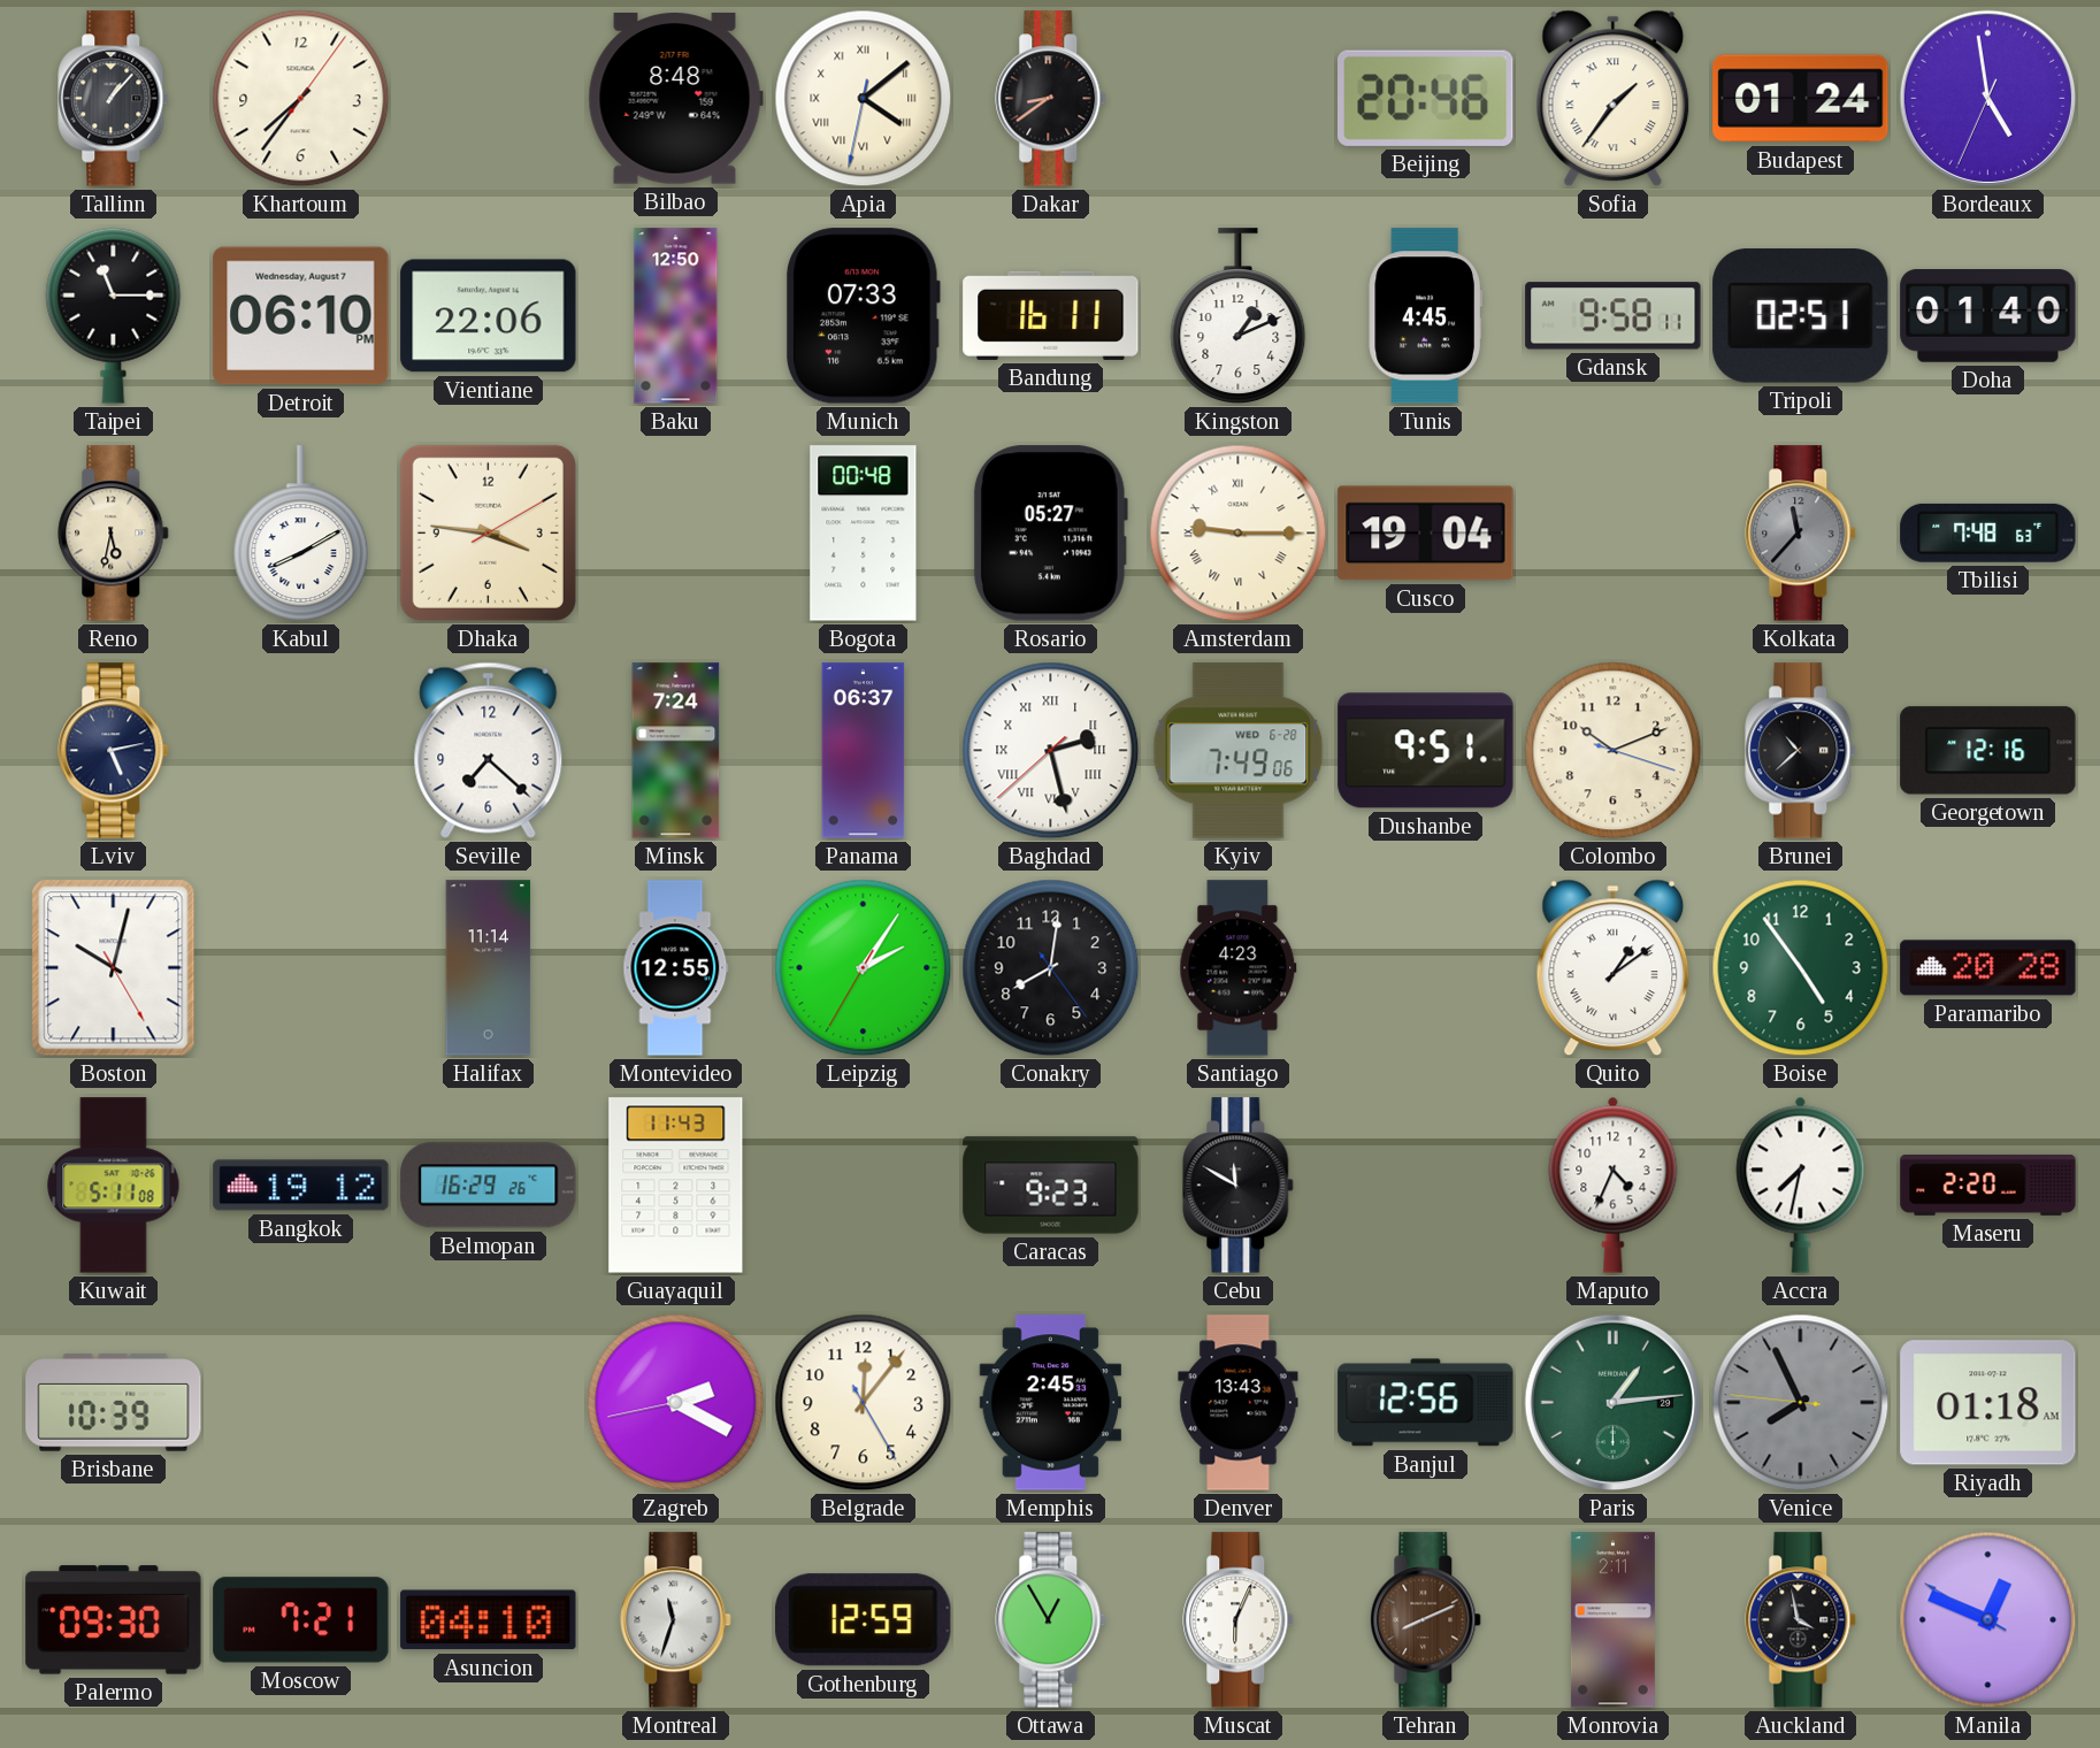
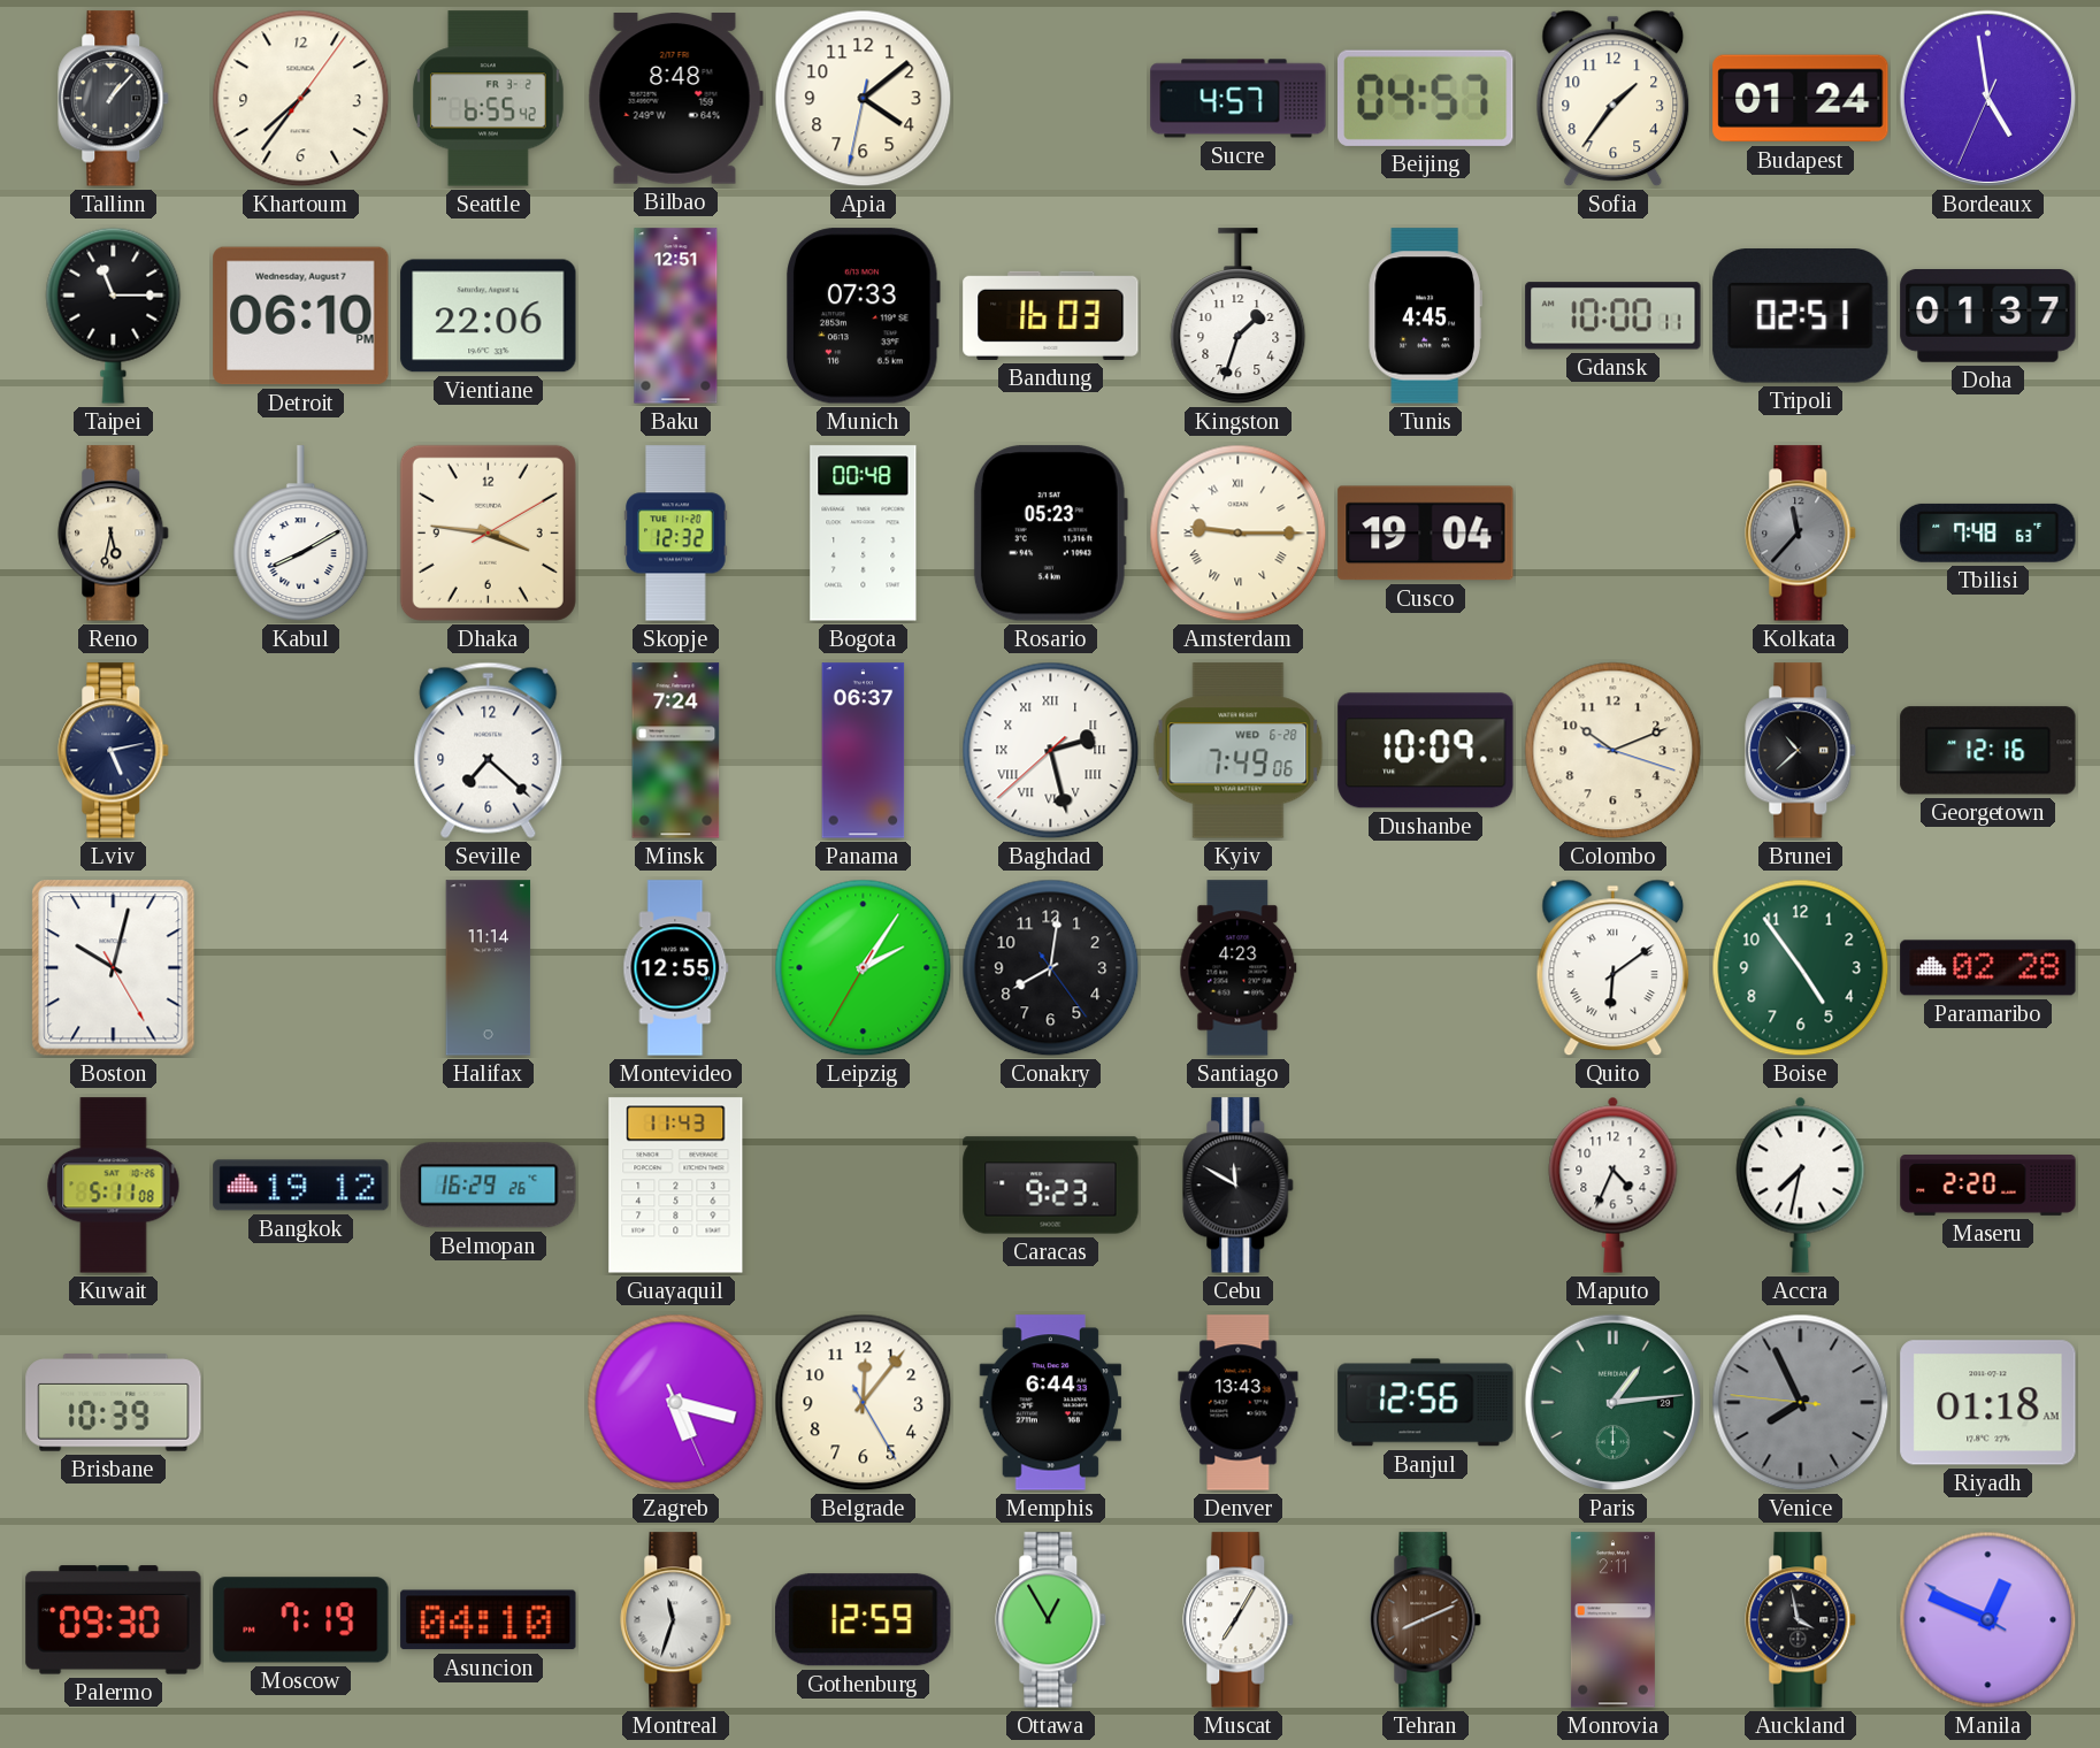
Seattle: none -> 6:55
Apia numerals: Roman -> Arabic
Dakar: 8:39 -> none
Sucre: none -> 4:57
Beijing: 20:46 -> 04:57
Sofia numerals: Roman -> Arabic
Baku: 12:50 -> 12:51
Bandung: 16:11 -> 16:03
Kingston: 1:11 -> 1:33
Gdansk: 9:58 -> 10:00
Doha: 01:40 -> 01:37
Skopje: none -> 12:32
Rosario: 05:27 -> 05:23
Dushanbe: 9:51 -> 10:09
Quito: 1:09 -> 6:09
Paramaribo: 20:28 -> 02:28
Zagreb: 2:19 -> 5:17
Memphis: 2:45 -> 6:44
Moscow: 7:21 -> 7:19
Muscat: 6:04 -> 7:05
